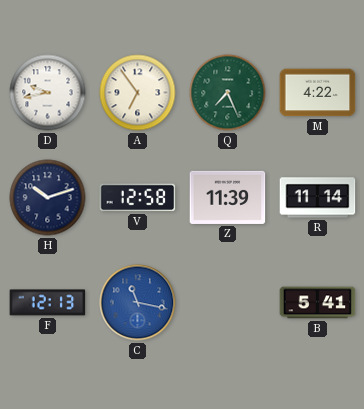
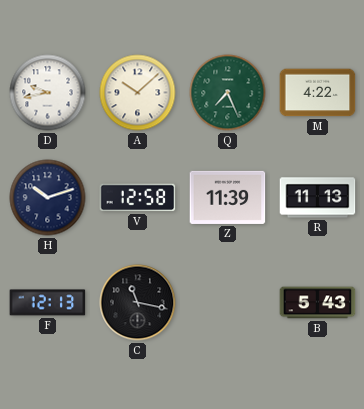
A: 6:54 -> 10:08
R: 11:14 -> 11:13
C dial: blue -> black
B: 5:41 -> 5:43
